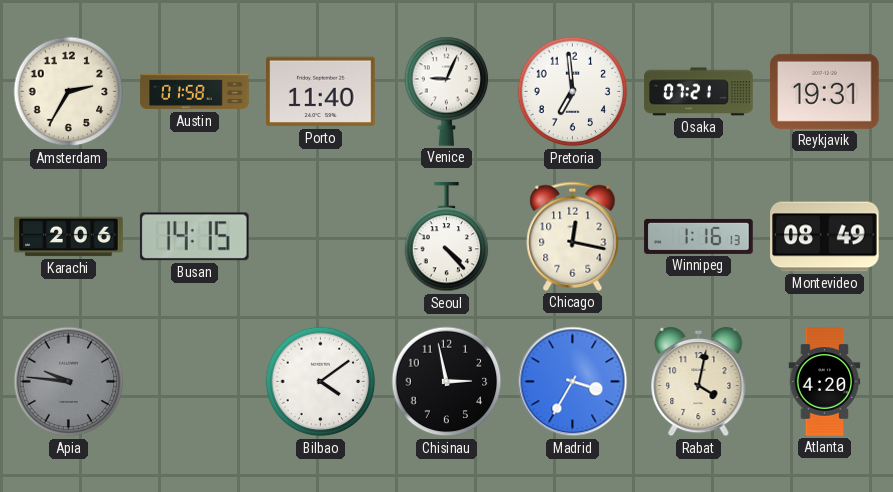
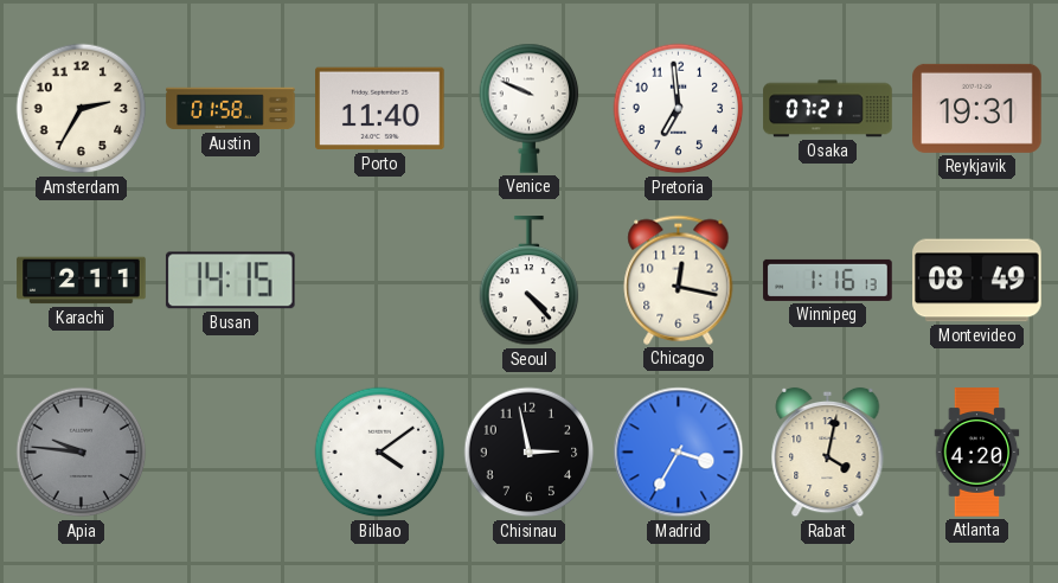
Venice: 9:04 -> 9:49
Karachi: 2:06 -> 2:11
